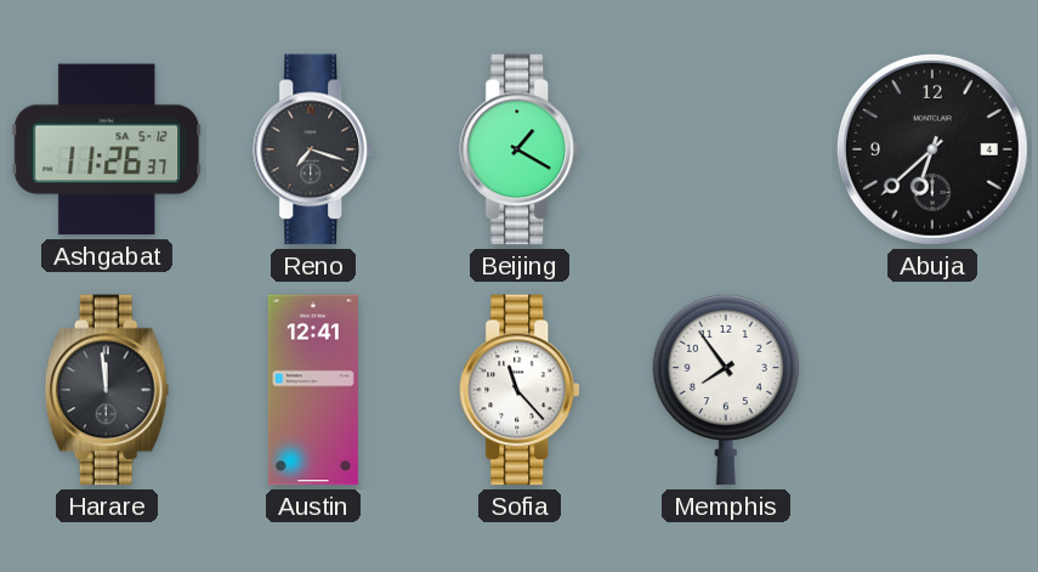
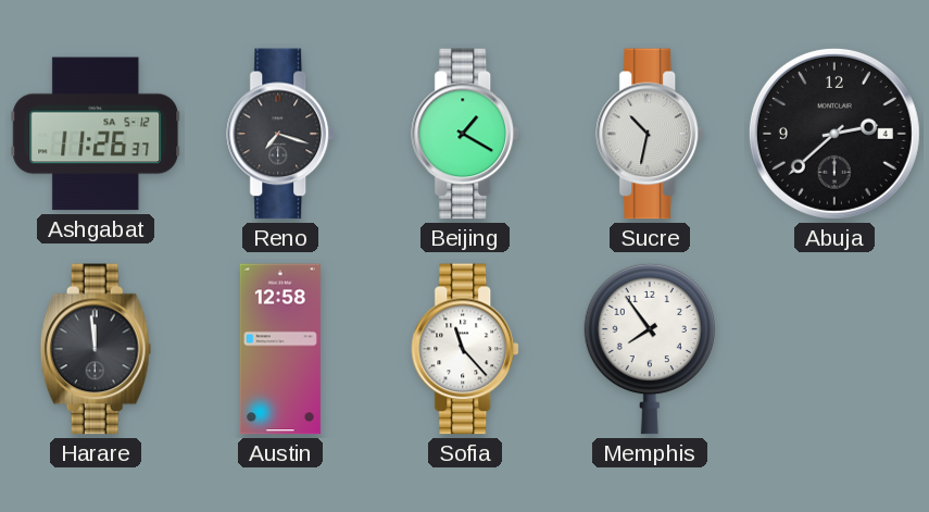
Sucre: none -> 10:32
Abuja: 6:38 -> 2:38
Austin: 12:41 -> 12:58
